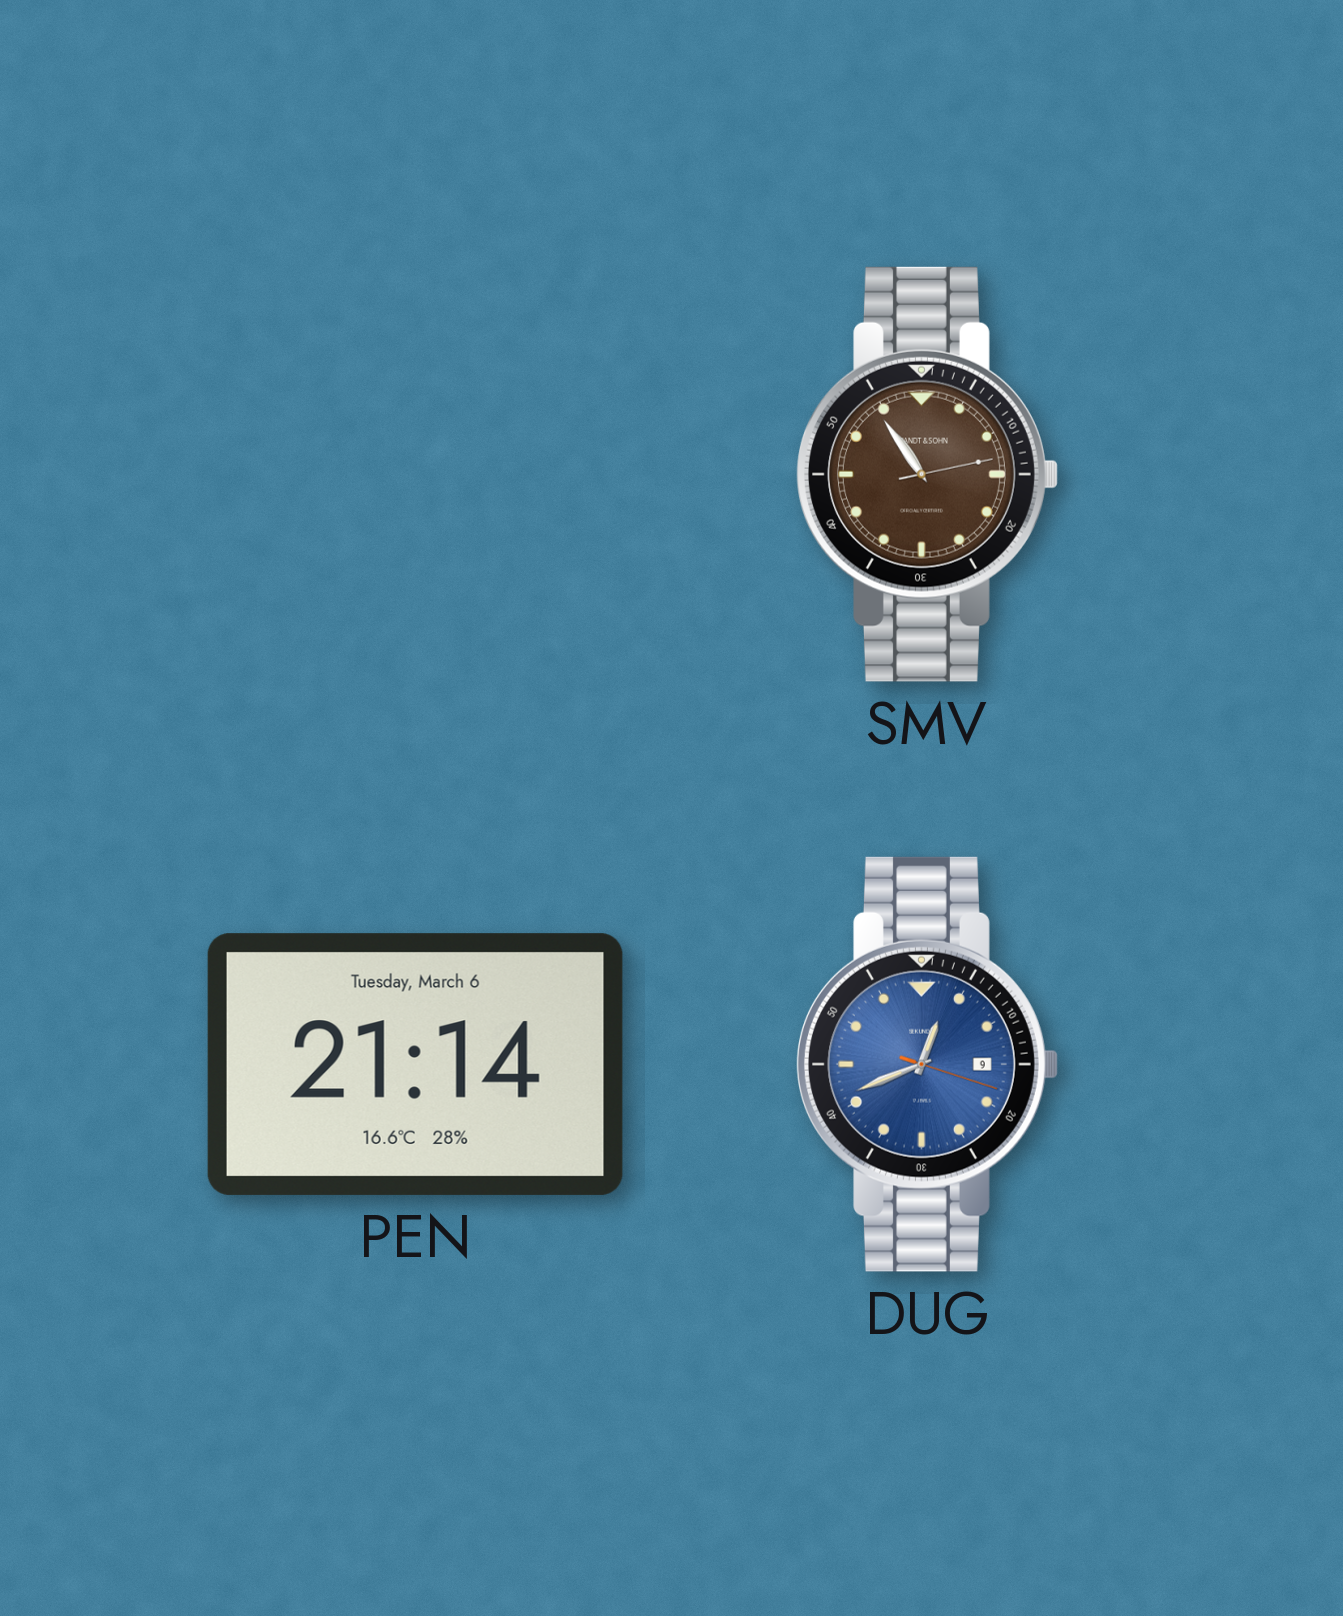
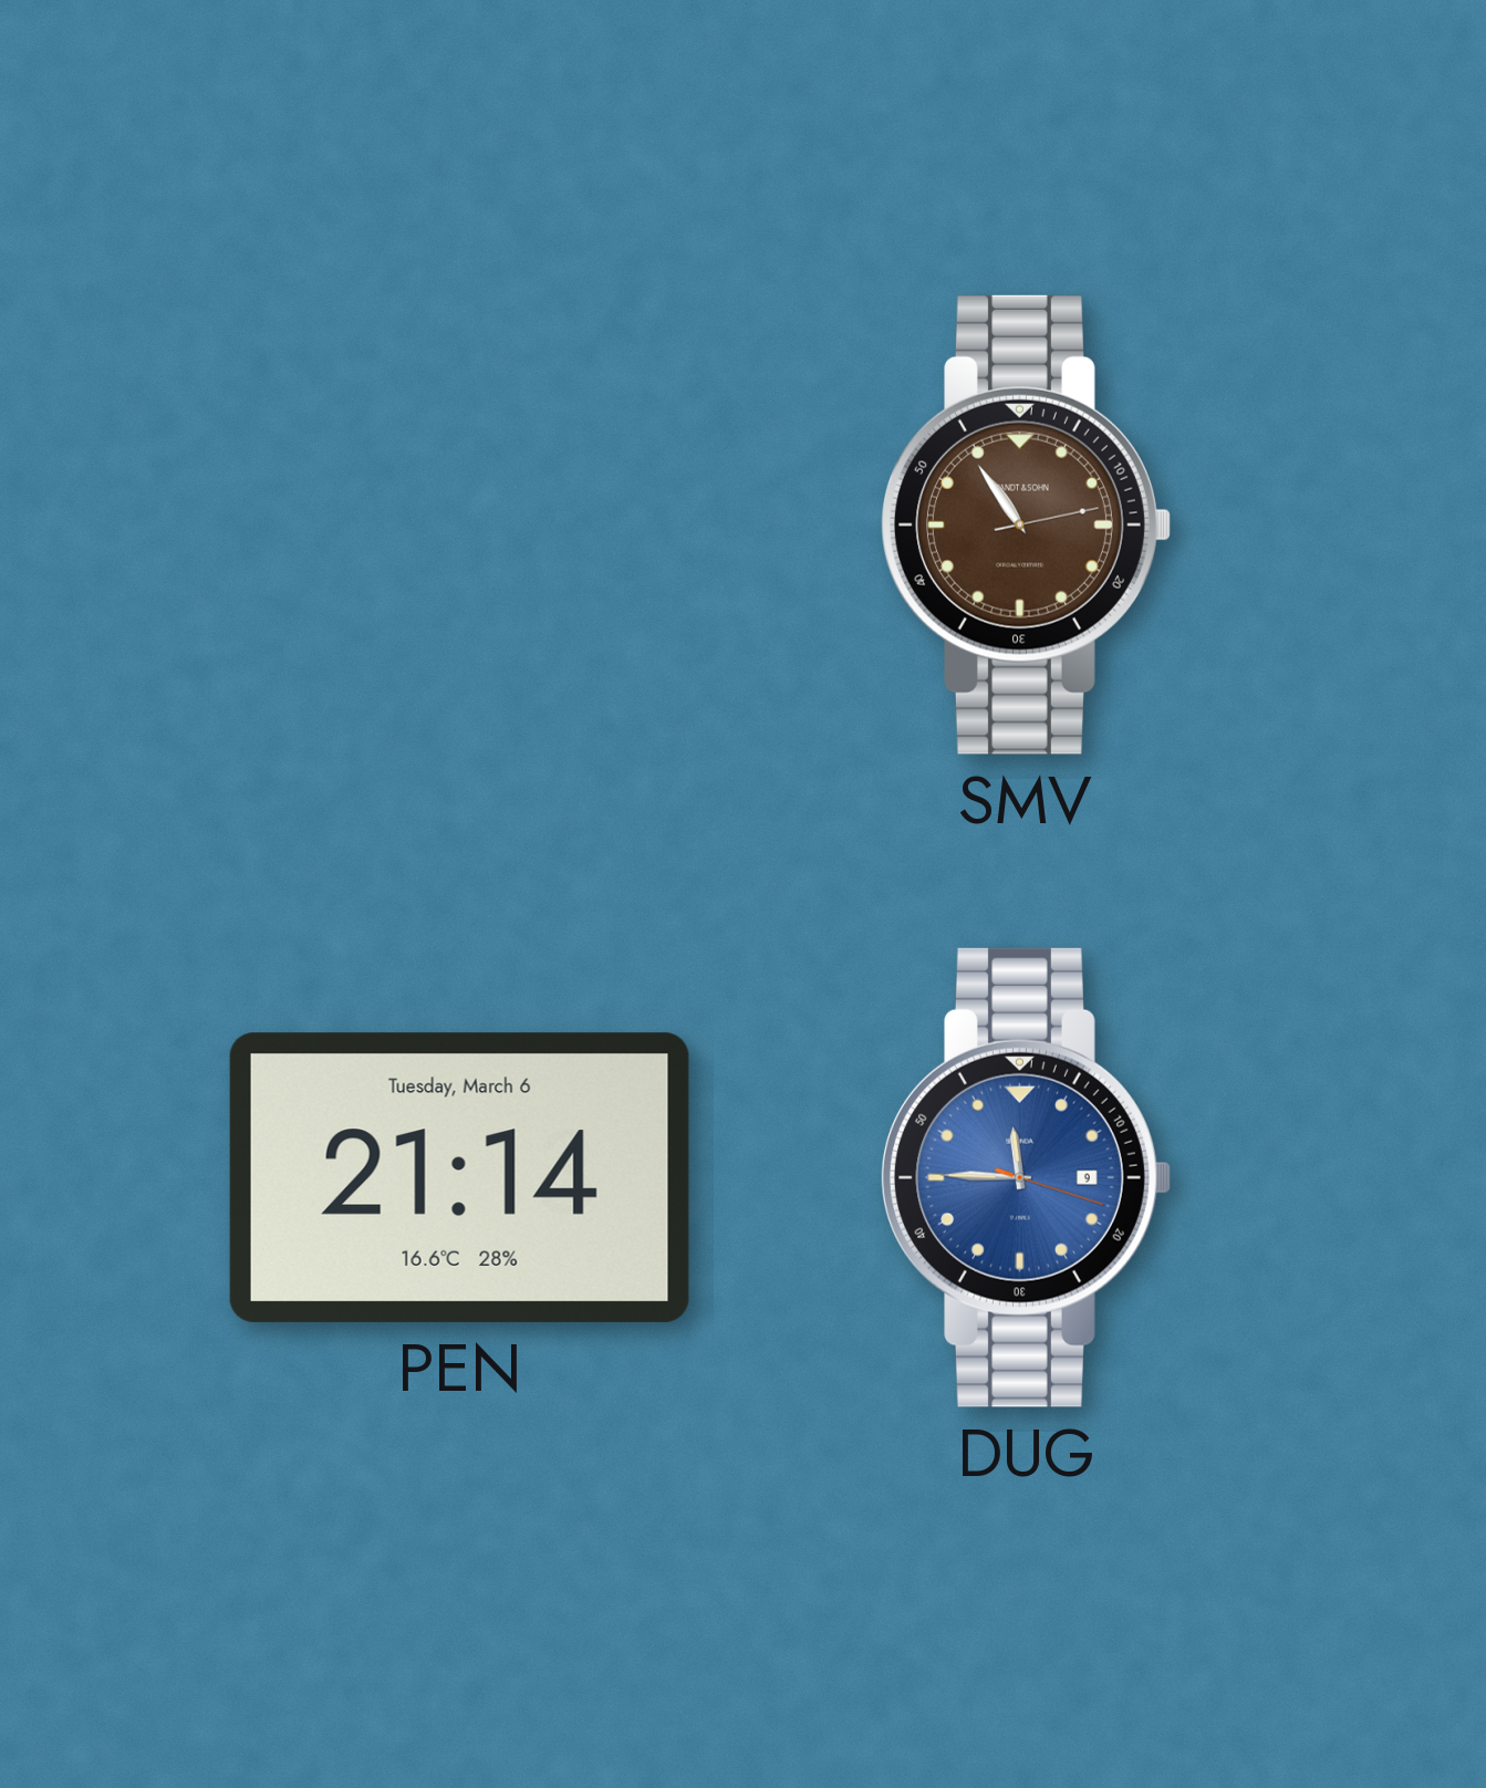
DUG: 12:41 -> 11:45
